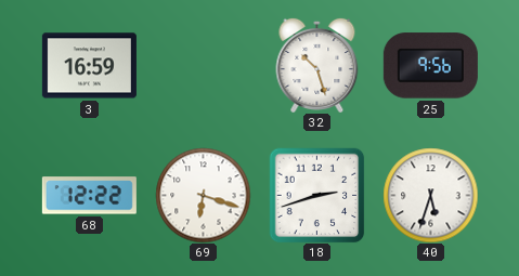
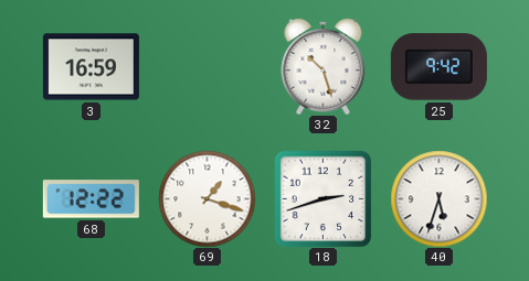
25: 9:56 -> 9:42
69: 6:18 -> 1:18
